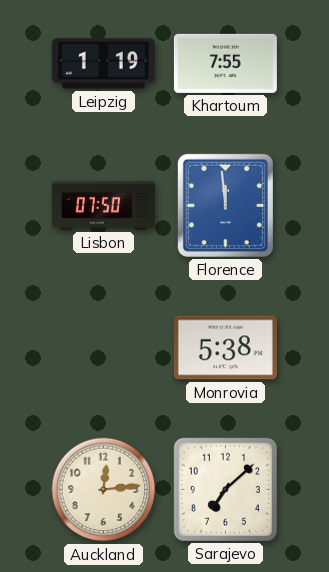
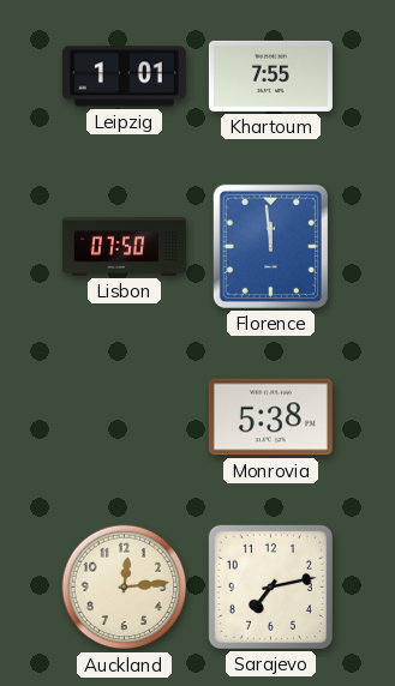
Leipzig: 1:19 -> 1:01
Sarajevo: 7:08 -> 7:13
